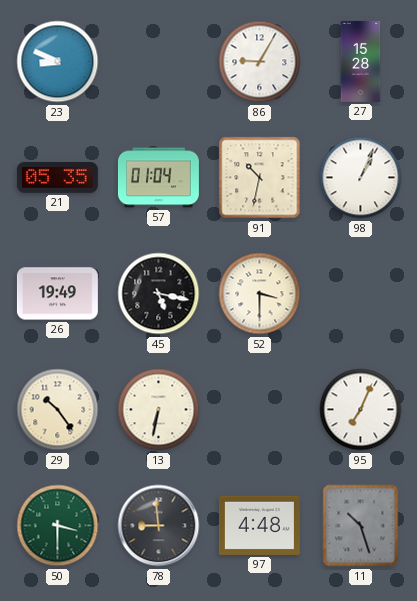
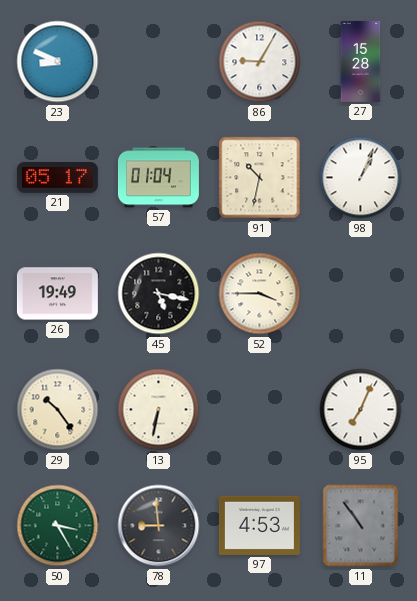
21: 05:35 -> 05:17
52: 3:30 -> 3:45
50: 3:30 -> 3:25
97: 4:48 -> 4:53
11: 10:27 -> 10:54
